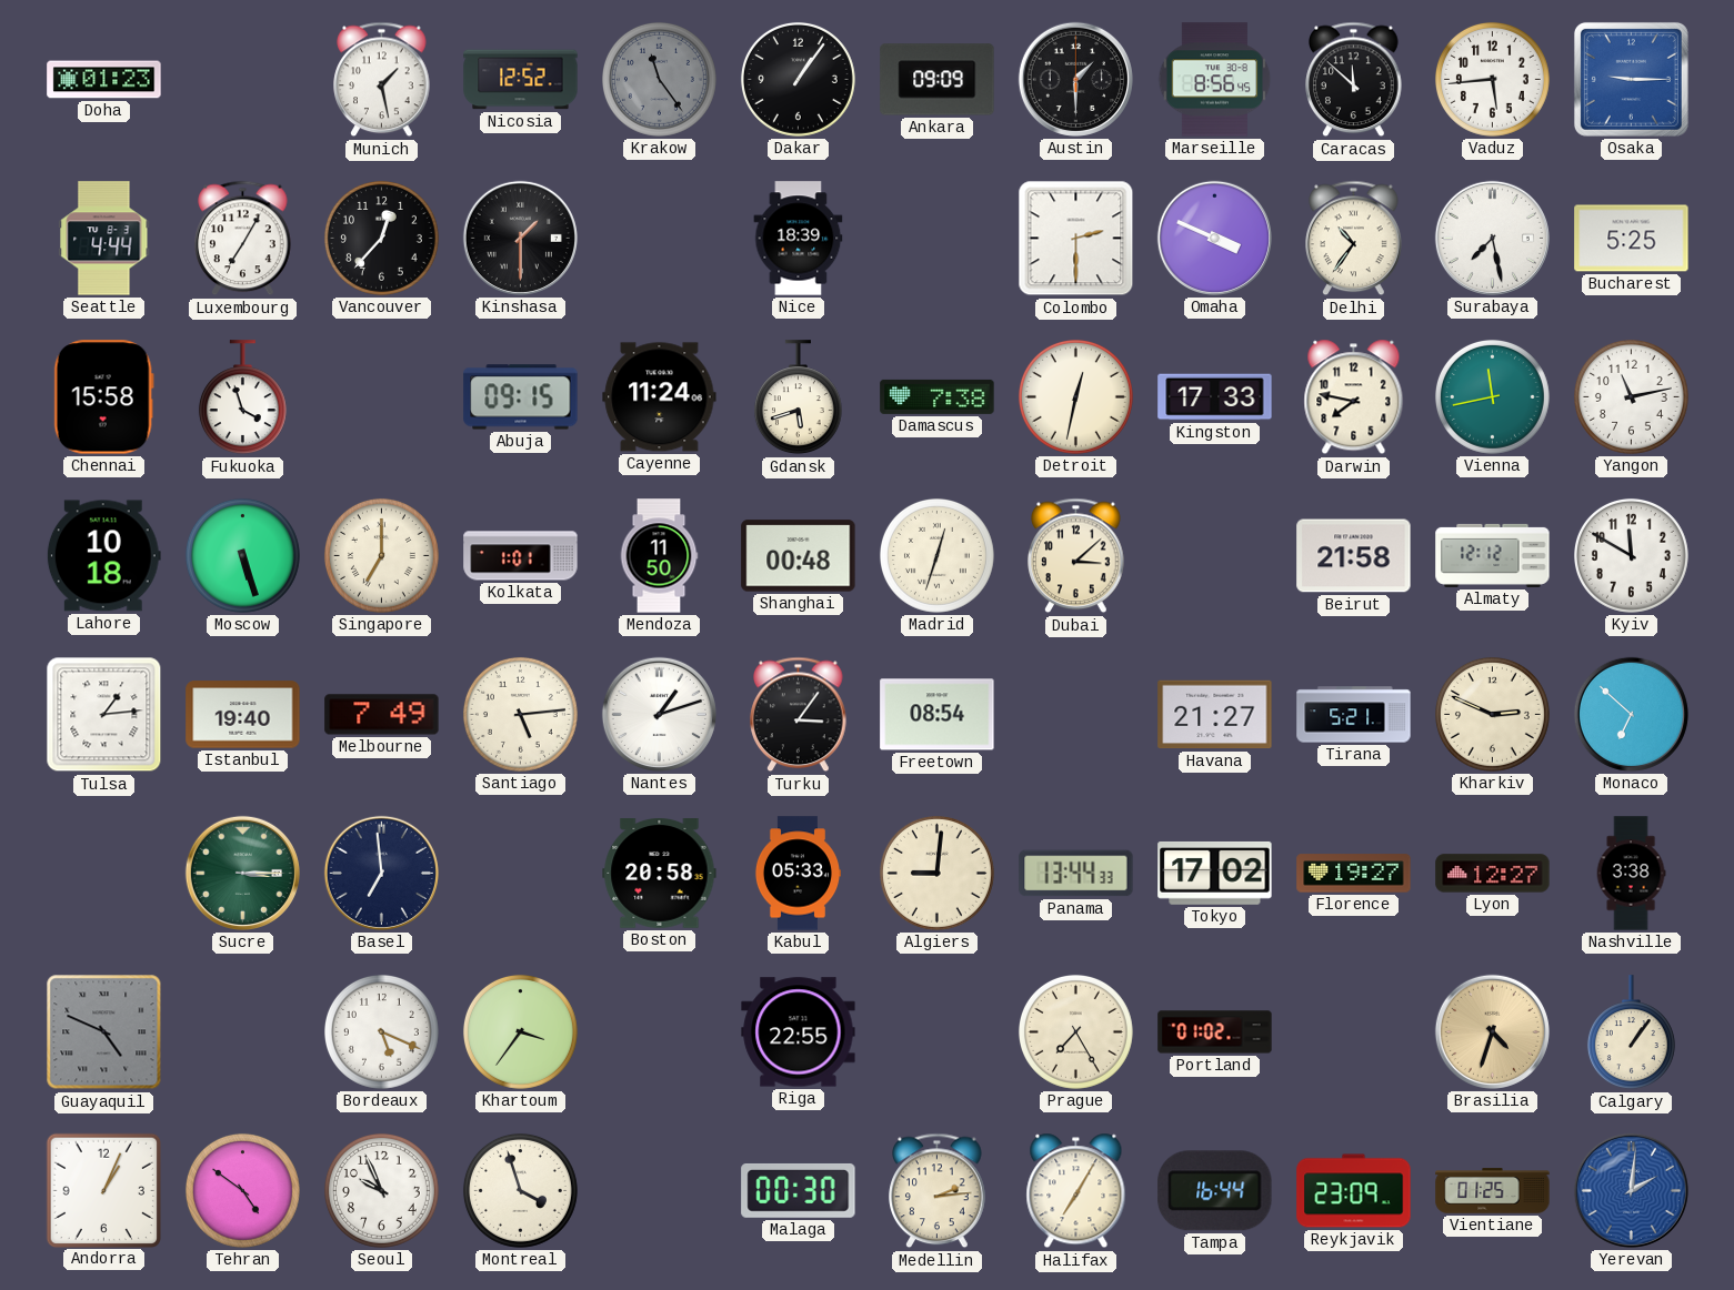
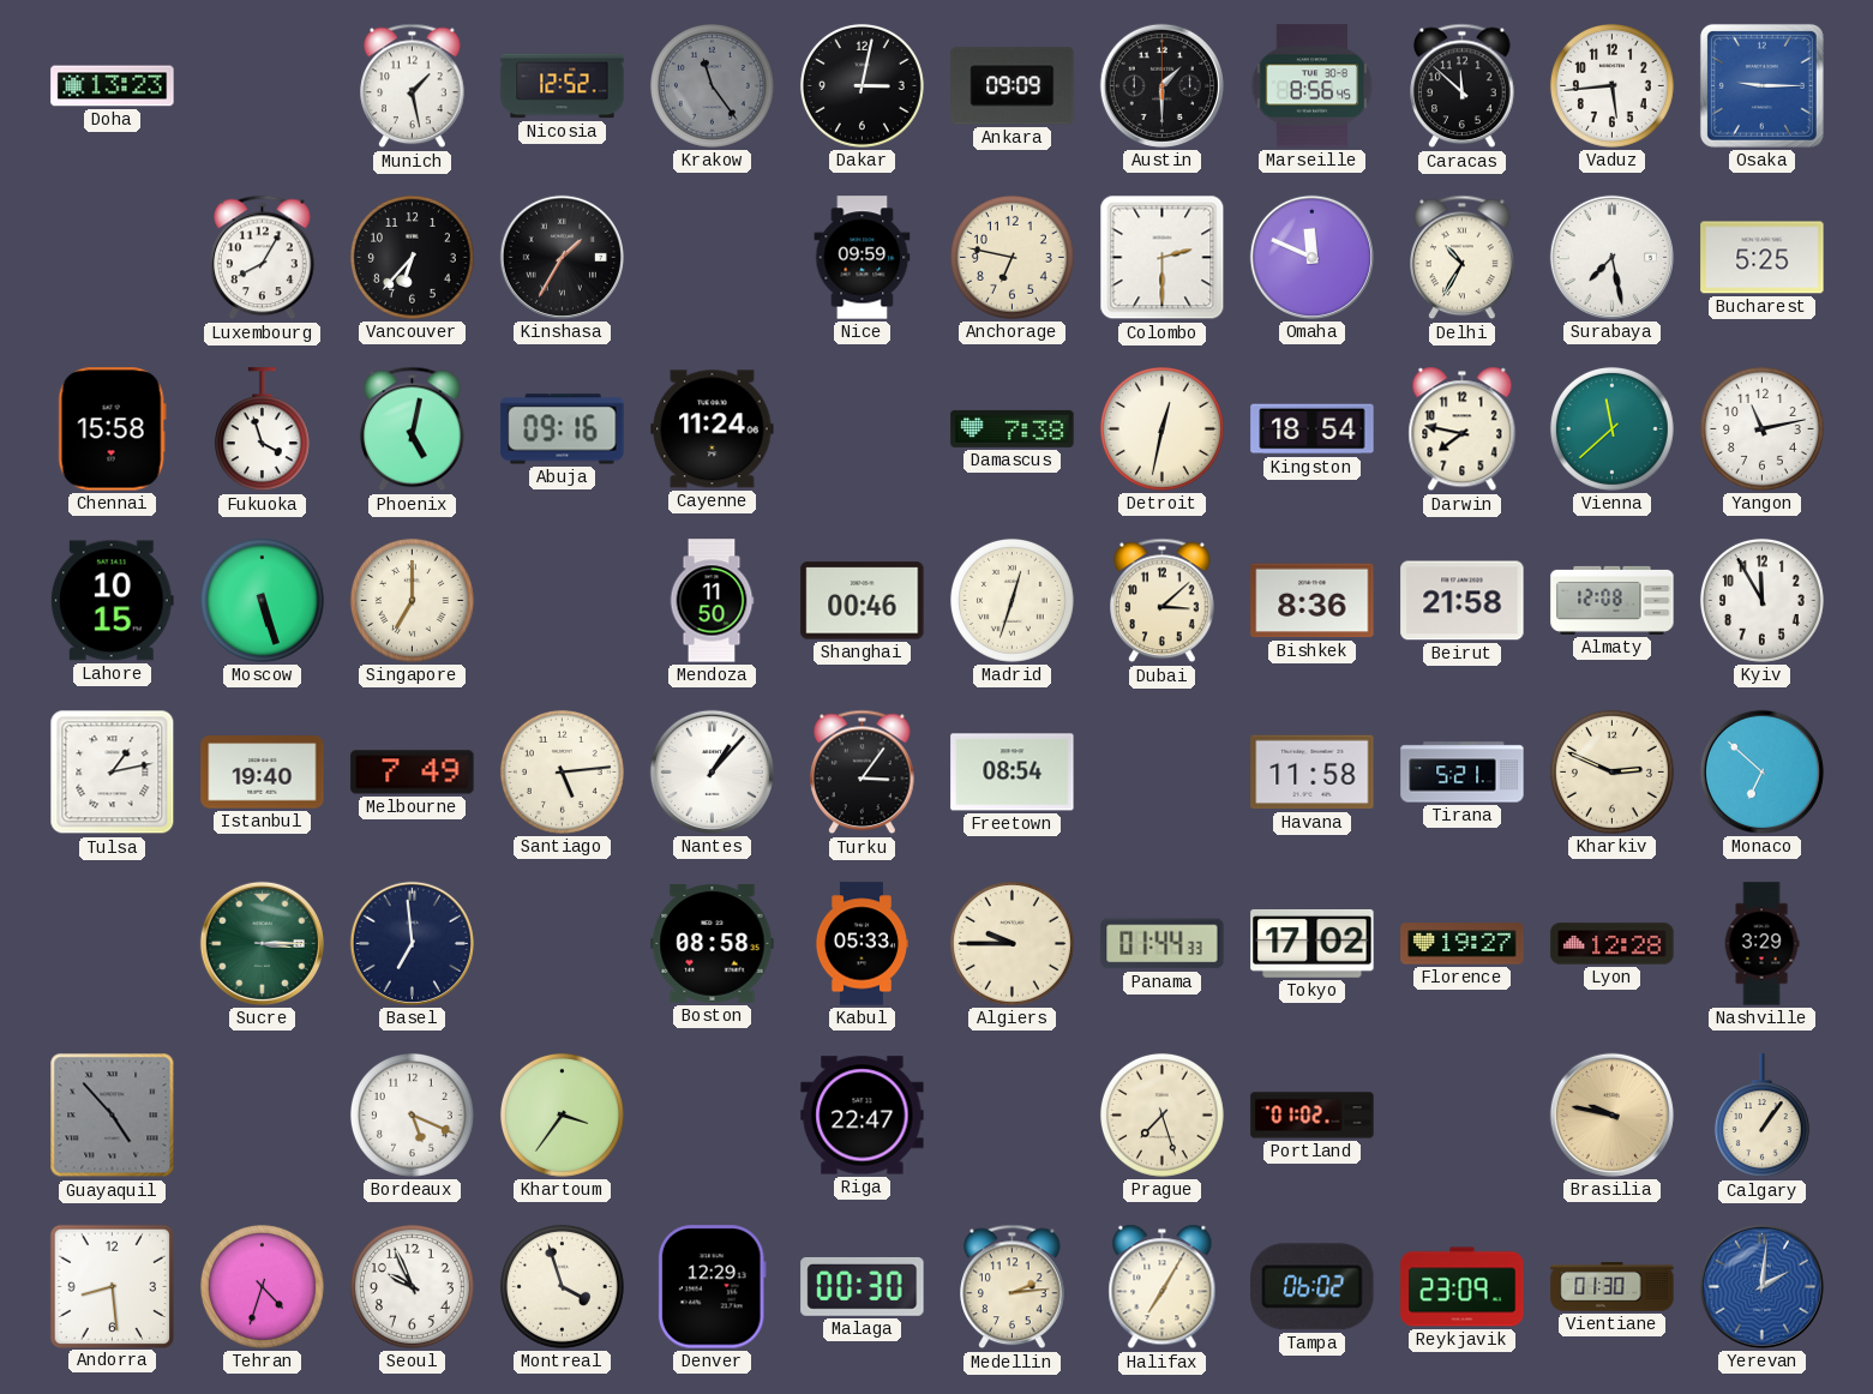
Doha: 01:23 -> 13:23
Dakar: 1:06 -> 3:02
Seattle: 4:44 -> none
Luxembourg: 7:05 -> 8:05
Vancouver: 12:37 -> 6:37
Kinshasa: 1:30 -> 1:35
Nice: 18:39 -> 09:59
Anchorage: none -> 6:47
Omaha: 3:49 -> 11:49
Delhi: 10:36 -> 10:35
Phoenix: none -> 5:02
Abuja: 09:15 -> 09:16
Gdansk: 5:42 -> none
Kingston: 17:33 -> 18:54
Vienna: 11:43 -> 11:38
Lahore: 10:18 -> 10:15
Kolkata: 1:01 -> none
Shanghai: 00:48 -> 00:46
Bishkek: none -> 8:36
Almaty: 12:12 -> 12:08
Kyiv: 11:50 -> 11:55
Tulsa: 1:14 -> 1:13
Nantes: 1:12 -> 1:07
Havana: 21:27 -> 11:58
Boston: 20:58 -> 08:58
Algiers: 9:01 -> 9:45
Panama: 13:44 -> 01:44
Lyon: 12:27 -> 12:28
Nashville: 3:38 -> 3:29
Guayaquil: 4:49 -> 4:53
Riga: 22:55 -> 22:47
Prague: 7:25 -> 7:27
Brasilia: 4:33 -> 9:47
Andorra: 1:04 -> 8:29
Tehran: 4:51 -> 4:33
Denver: none -> 12:29
Tampa: 16:44 -> 06:02
Vientiane: 01:25 -> 01:30
